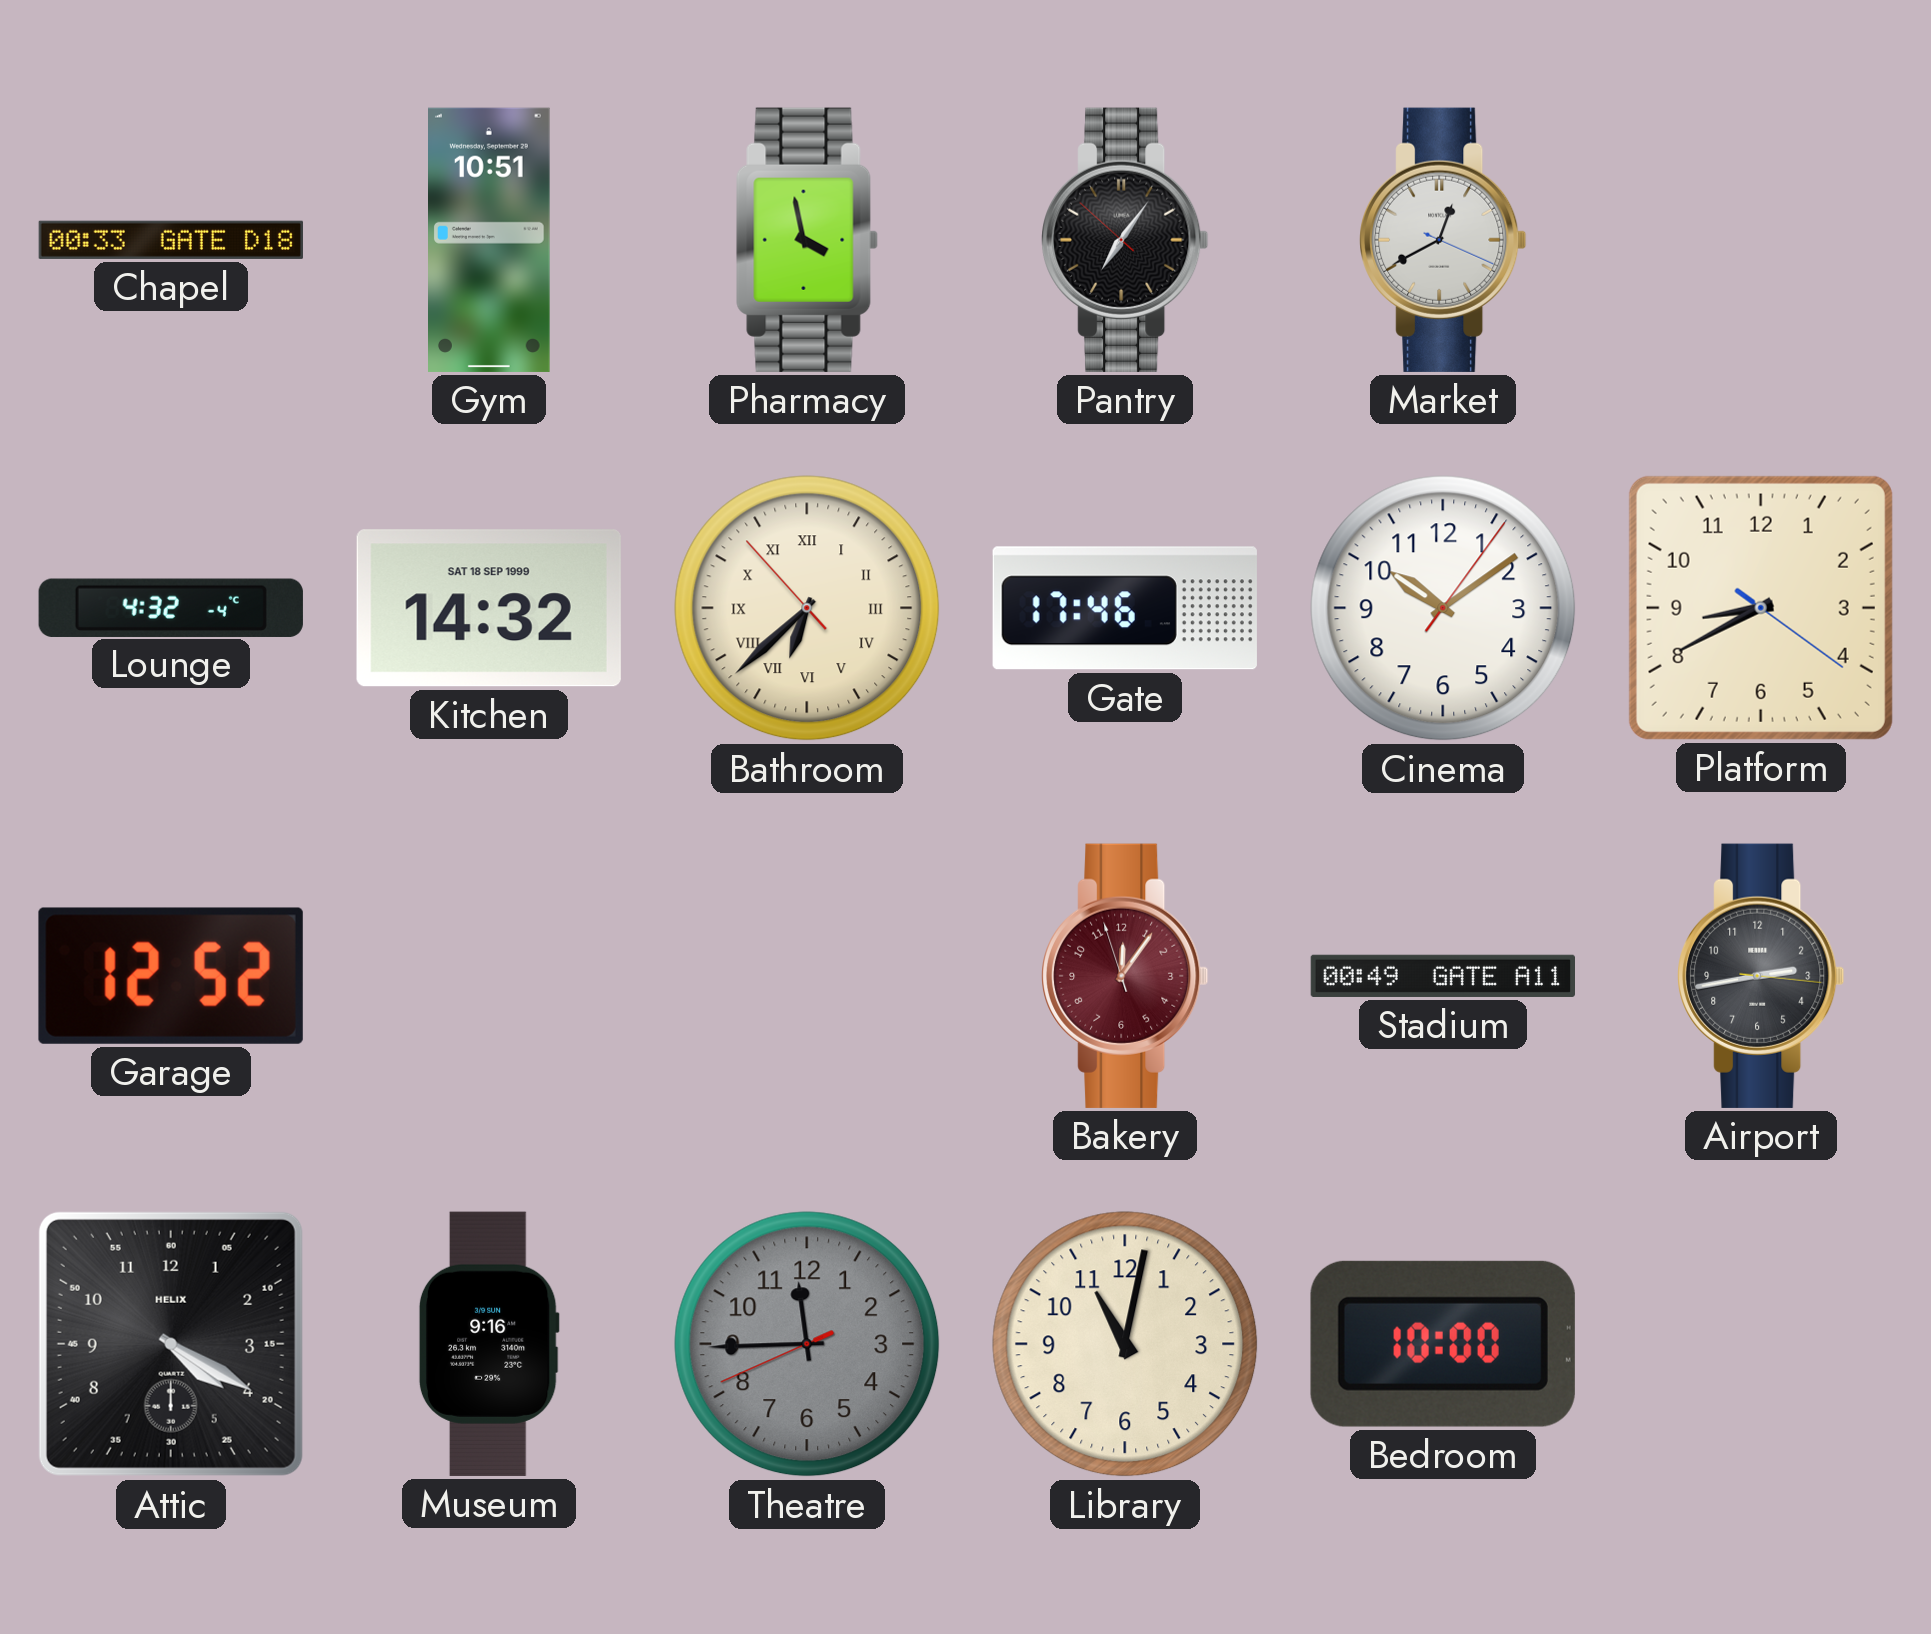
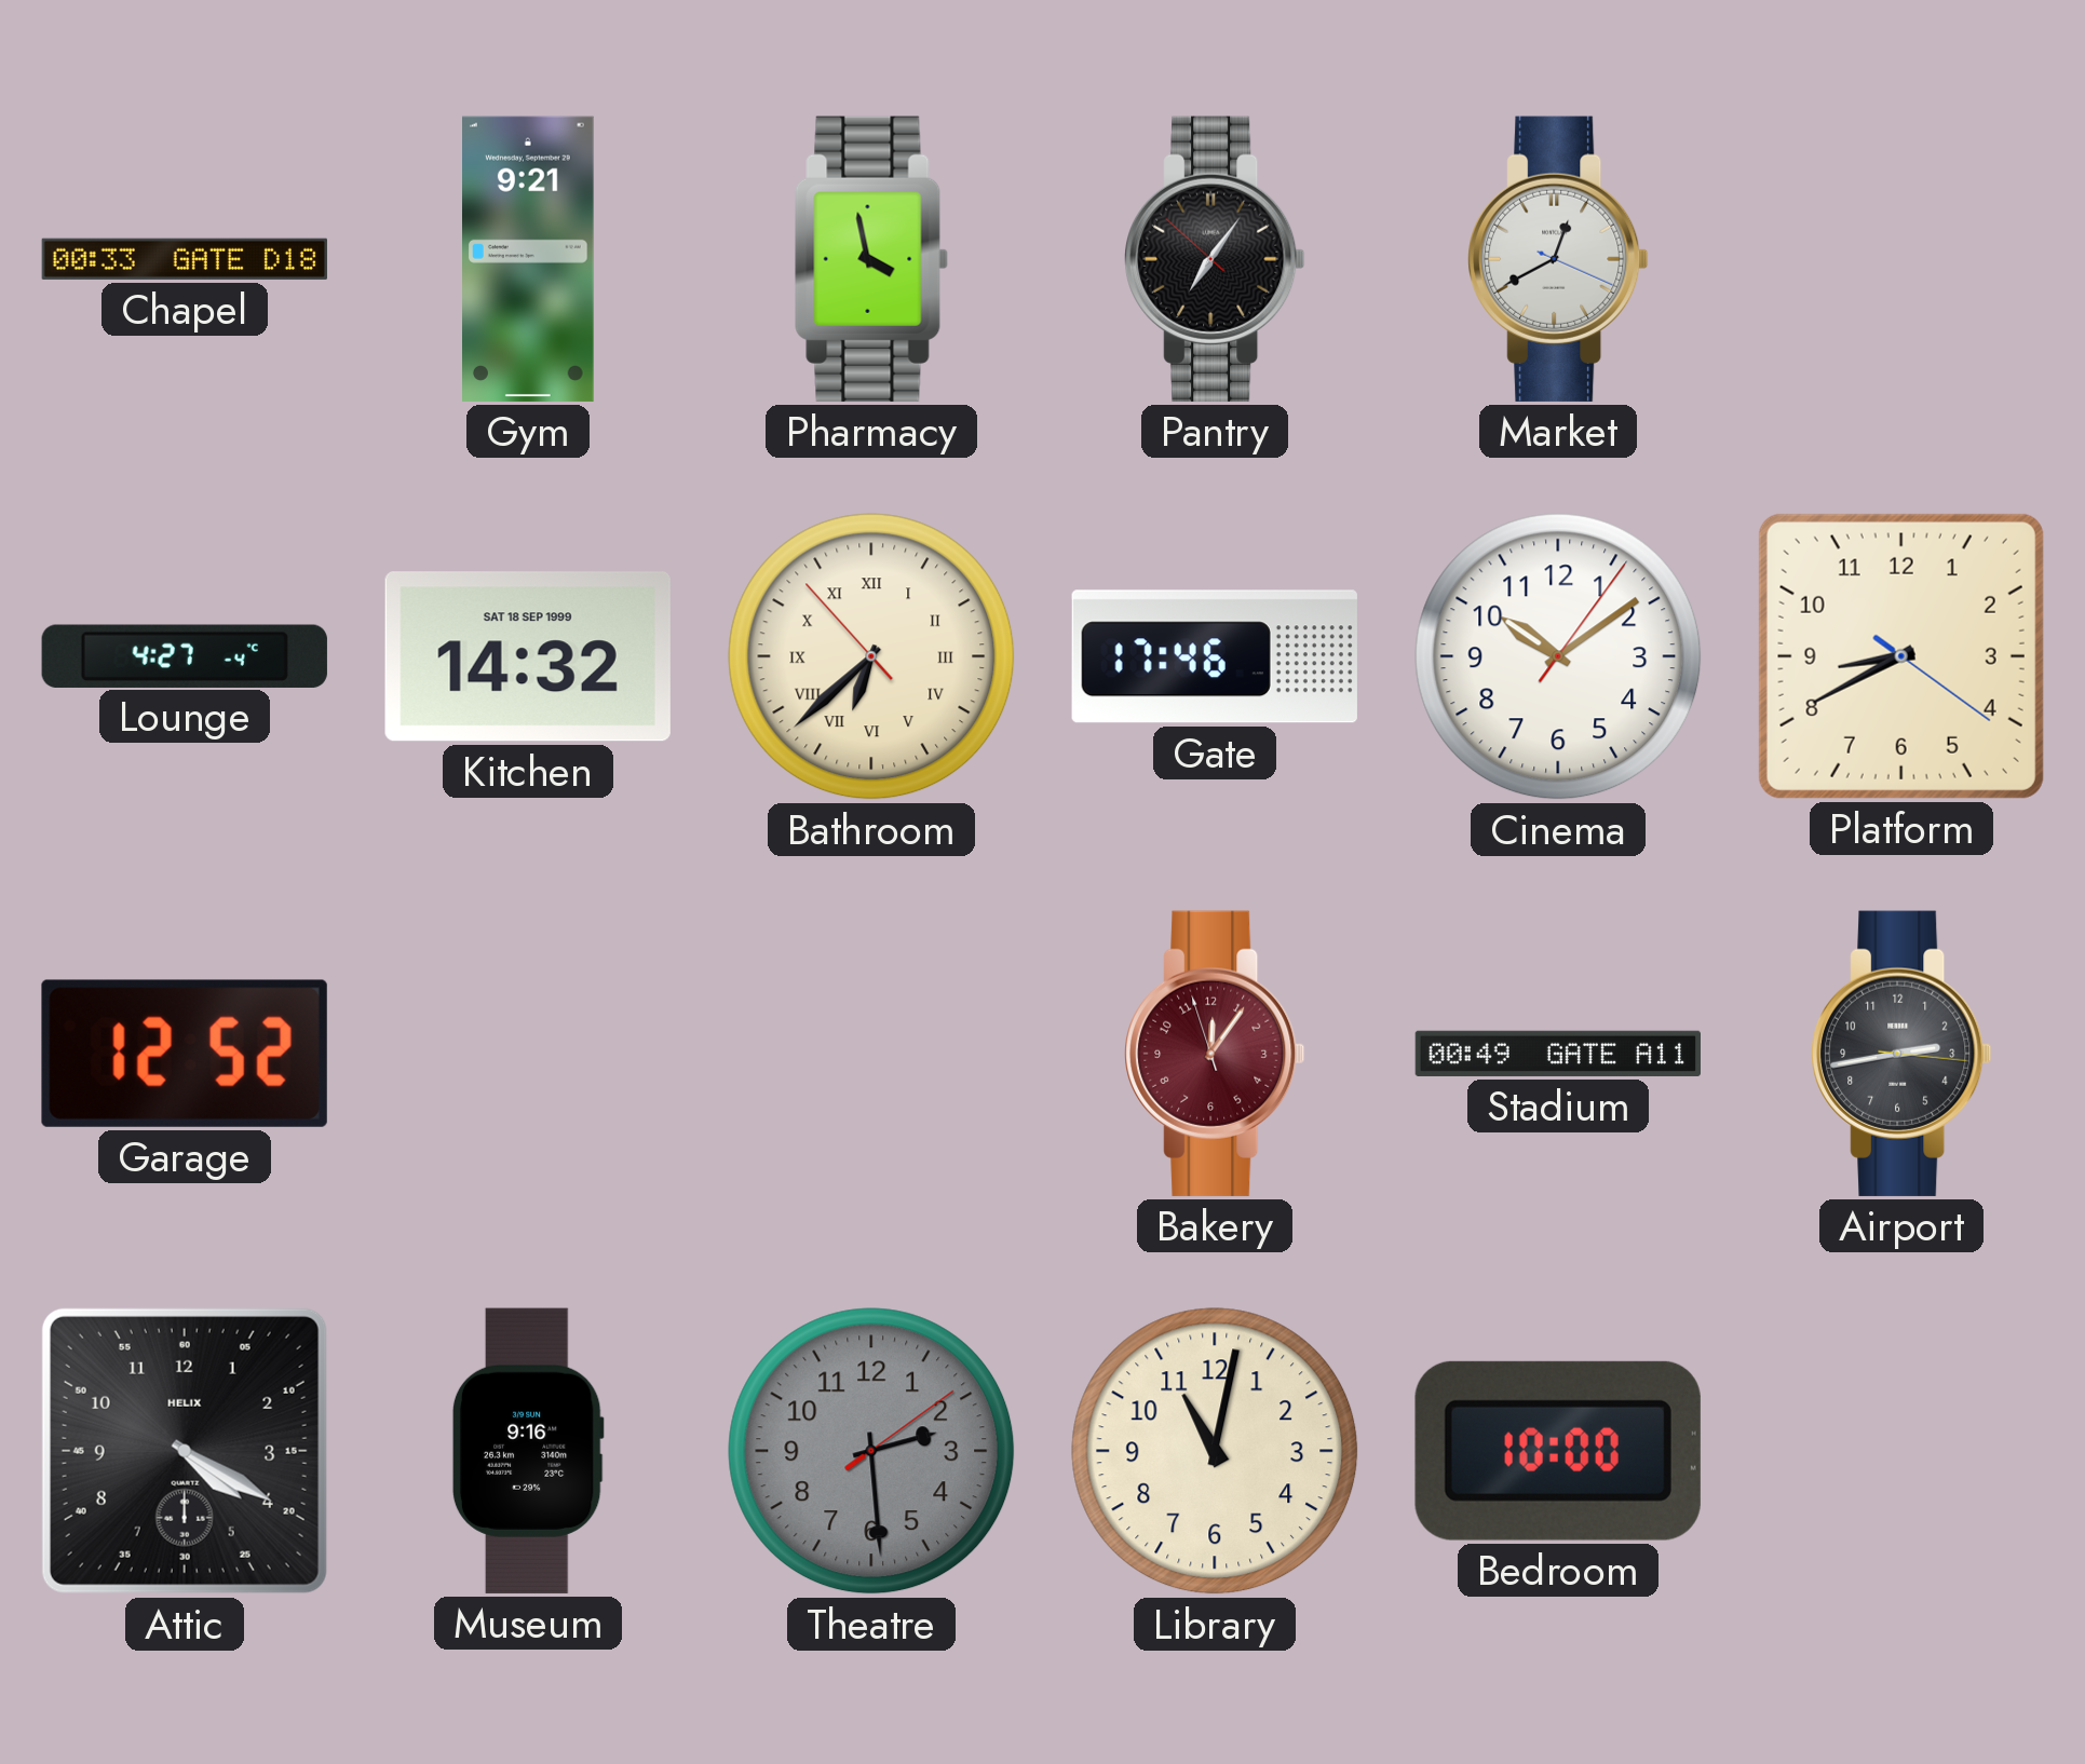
Gym: 10:51 -> 9:21
Lounge: 4:32 -> 4:27
Theatre: 11:44 -> 2:29
